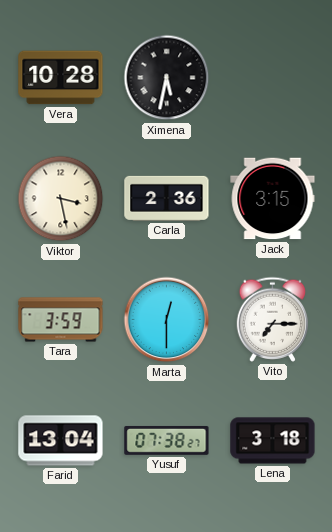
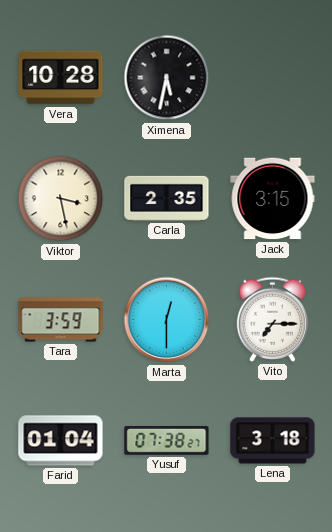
Carla: 2:36 -> 2:35
Farid: 13:04 -> 01:04
